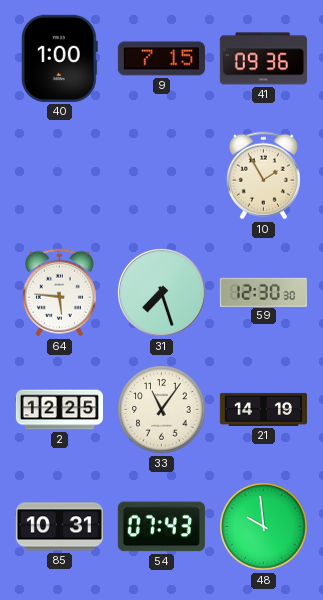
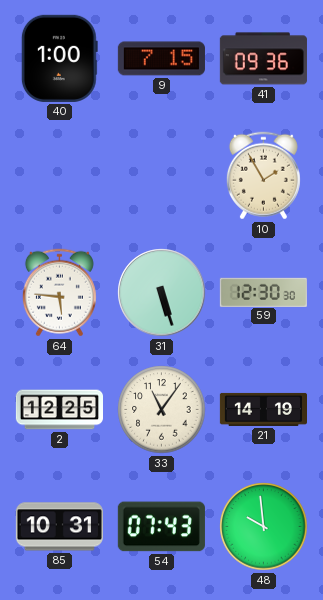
31: 7:27 -> 5:27
